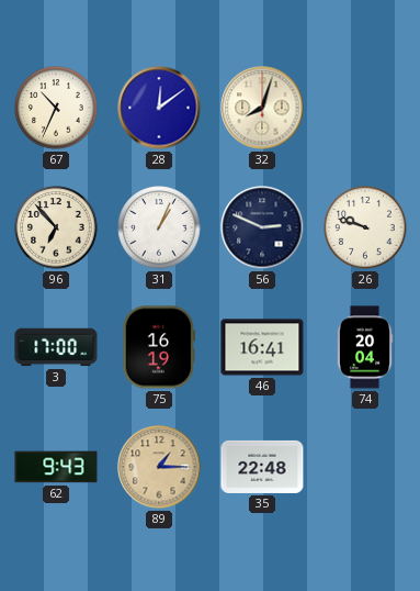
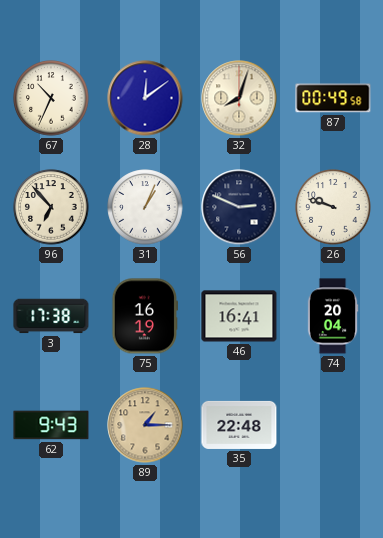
87: none -> 00:49
3: 17:00 -> 17:38
